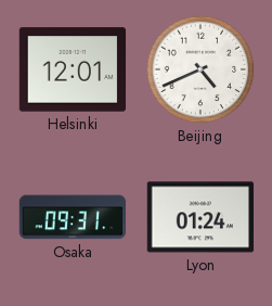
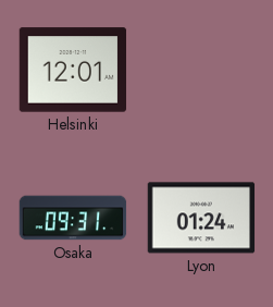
Beijing: 4:41 -> none
